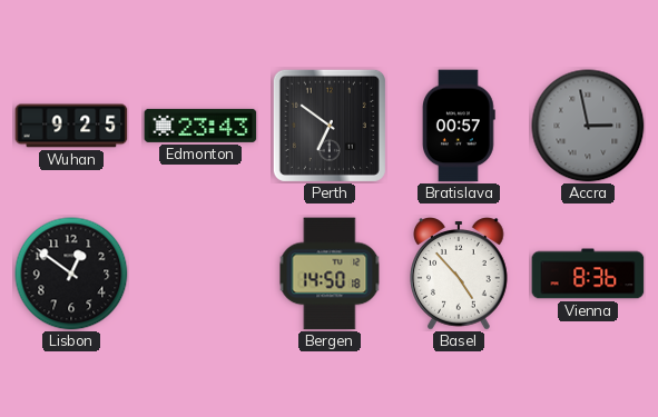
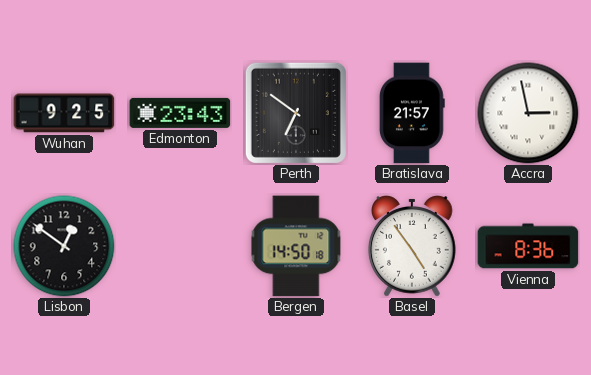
Bratislava: 00:57 -> 21:57
Accra dial: grey -> white
Basel: 4:53 -> 4:54
